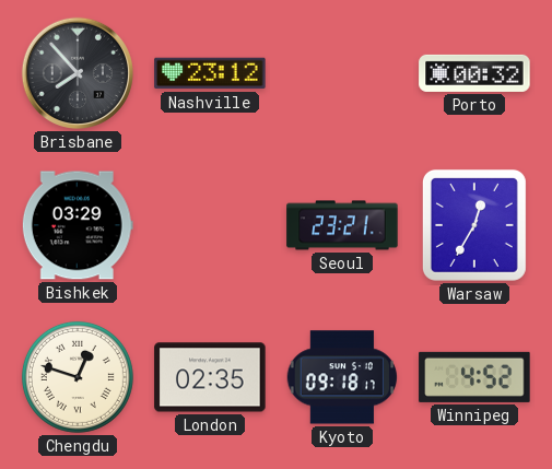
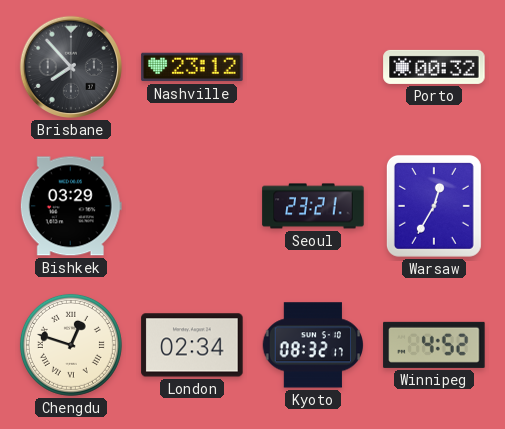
London: 02:35 -> 02:34
Kyoto: 09:18 -> 08:32
